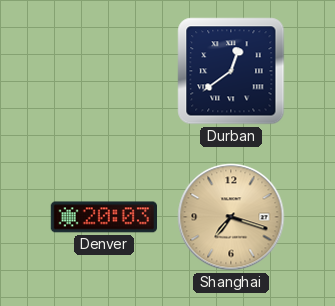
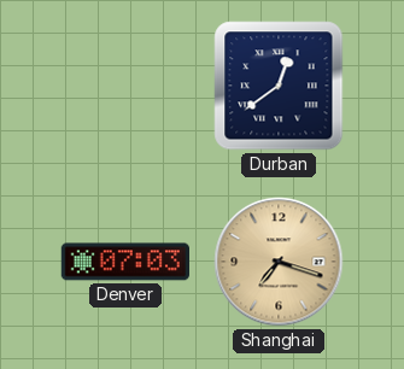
Denver: 20:03 -> 07:03
